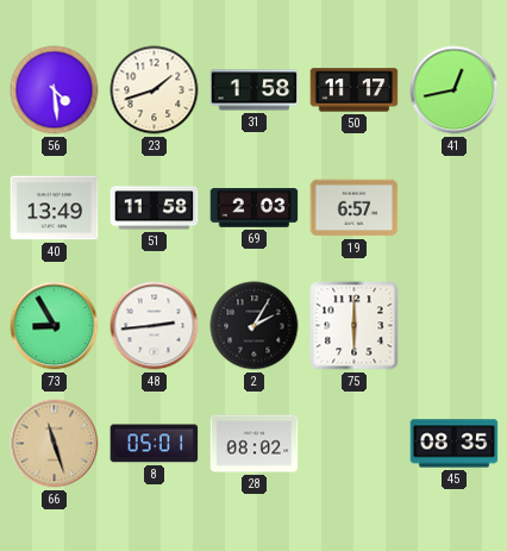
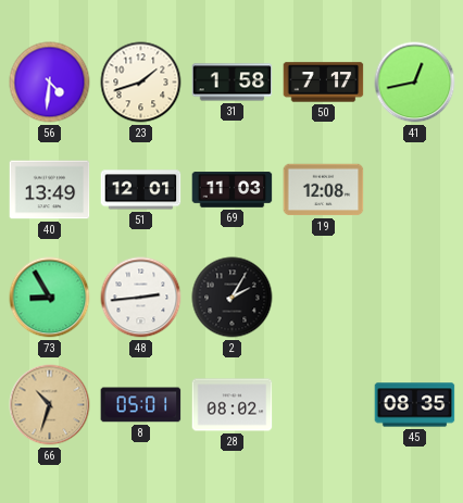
56: 4:29 -> 4:31
50: 11:17 -> 7:17
51: 11:58 -> 12:01
69: 2:03 -> 11:03
19: 6:57 -> 12:08
75: 6:00 -> none
66: 11:27 -> 10:33
